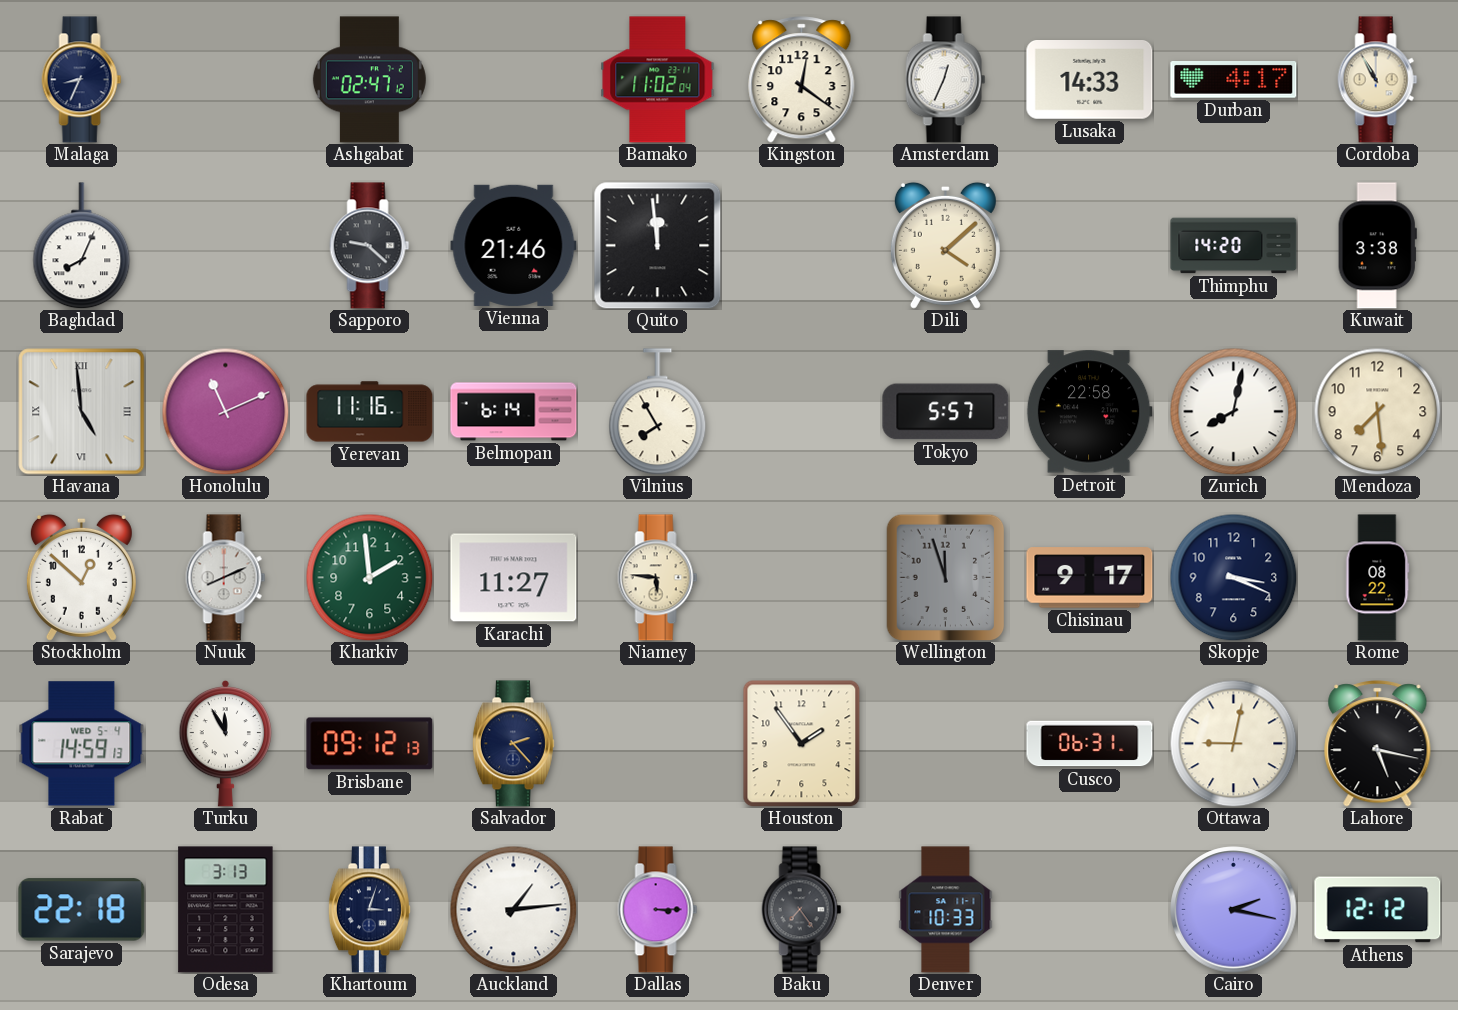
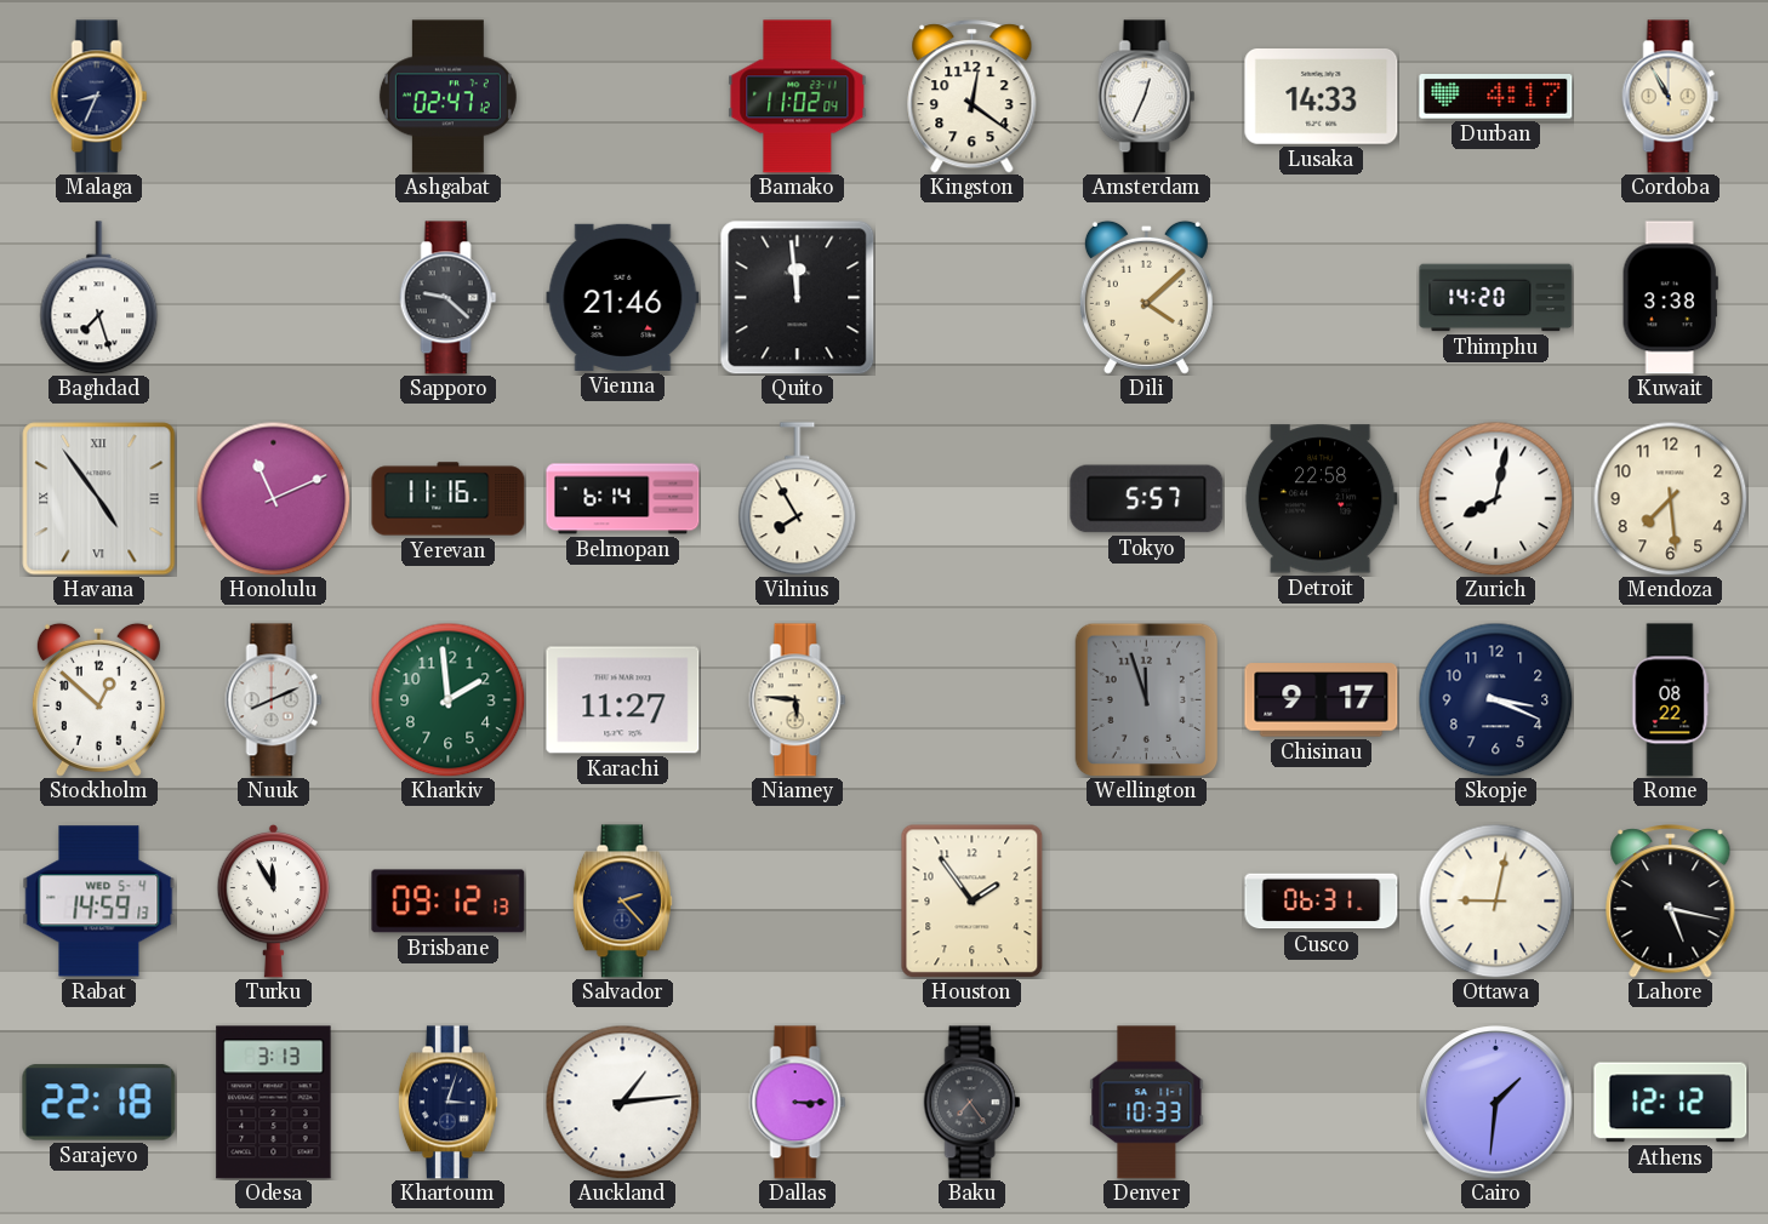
Baghdad: 8:04 -> 7:27
Havana: 4:59 -> 4:54
Cairo: 2:17 -> 1:31
